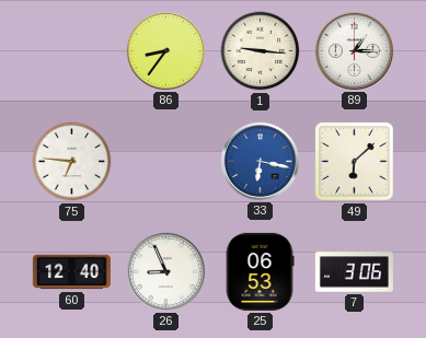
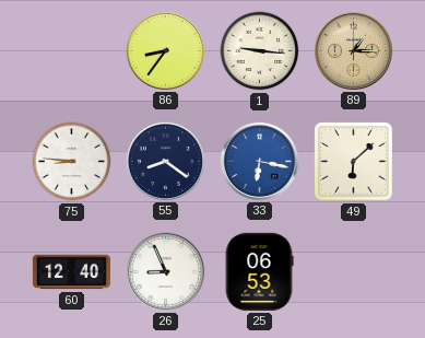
89 dial: white -> champagne
75: 6:46 -> 8:46
55: none -> 8:21
7: 3:06 -> none
